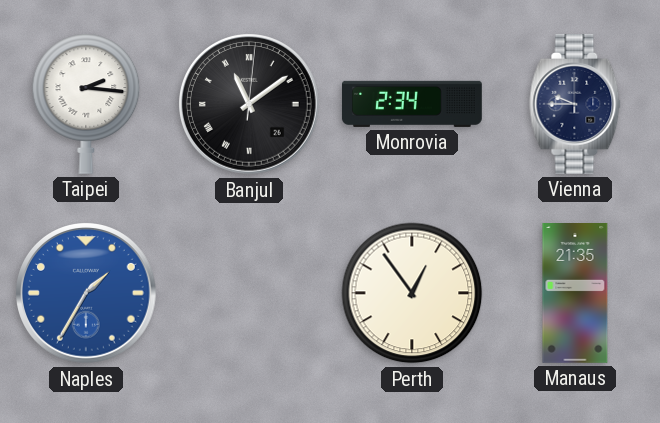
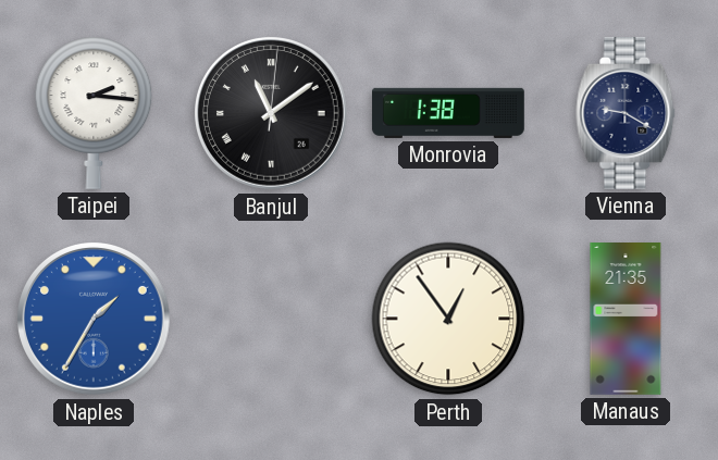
Monrovia: 2:34 -> 1:38
Vienna: 9:45 -> 9:20
